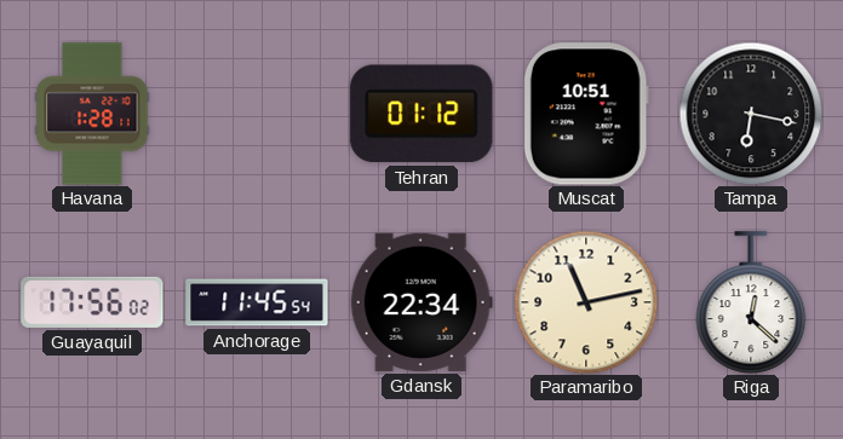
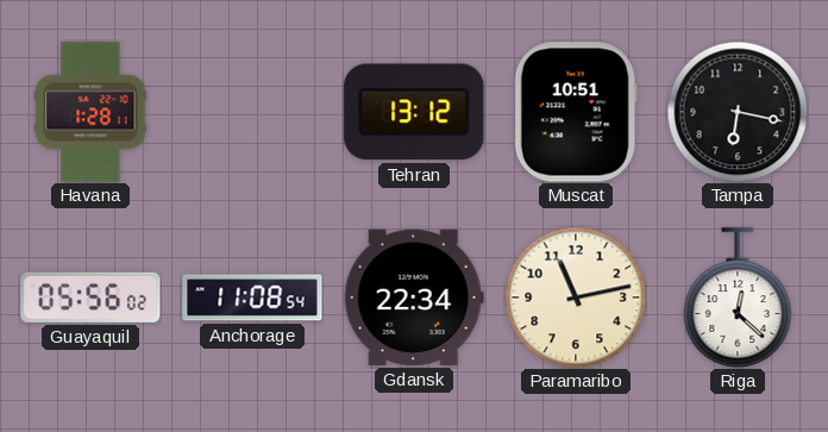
Tehran: 01:12 -> 13:12
Guayaquil: 17:56 -> 05:56
Anchorage: 11:45 -> 11:08
